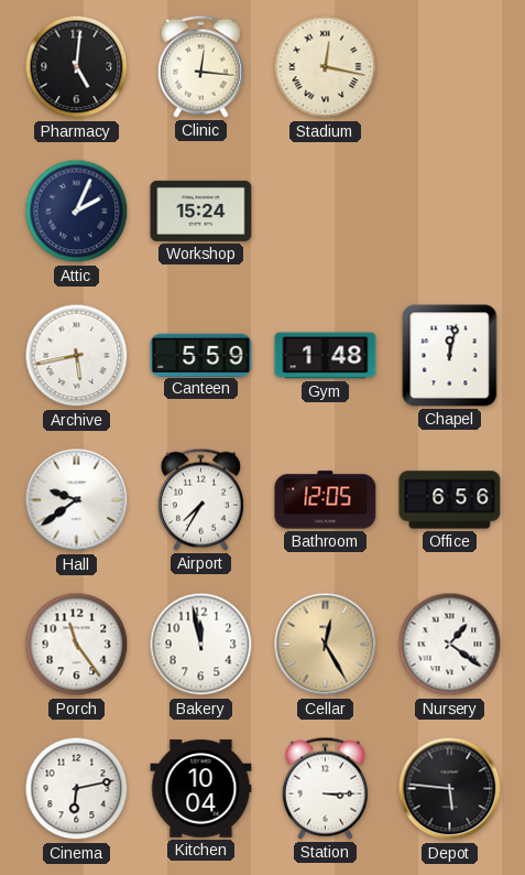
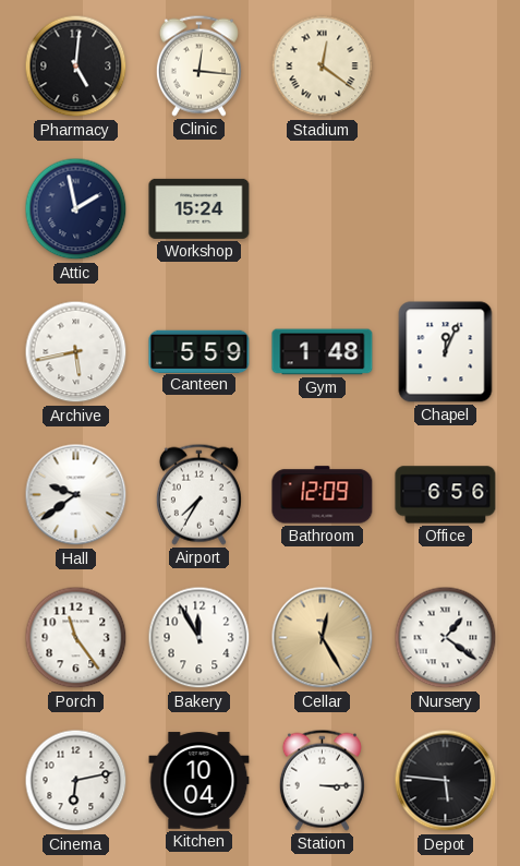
Stadium: 12:17 -> 12:21
Attic: 2:04 -> 1:58
Chapel: 12:02 -> 12:04
Bathroom: 12:05 -> 12:09
Bakery: 11:58 -> 11:55
